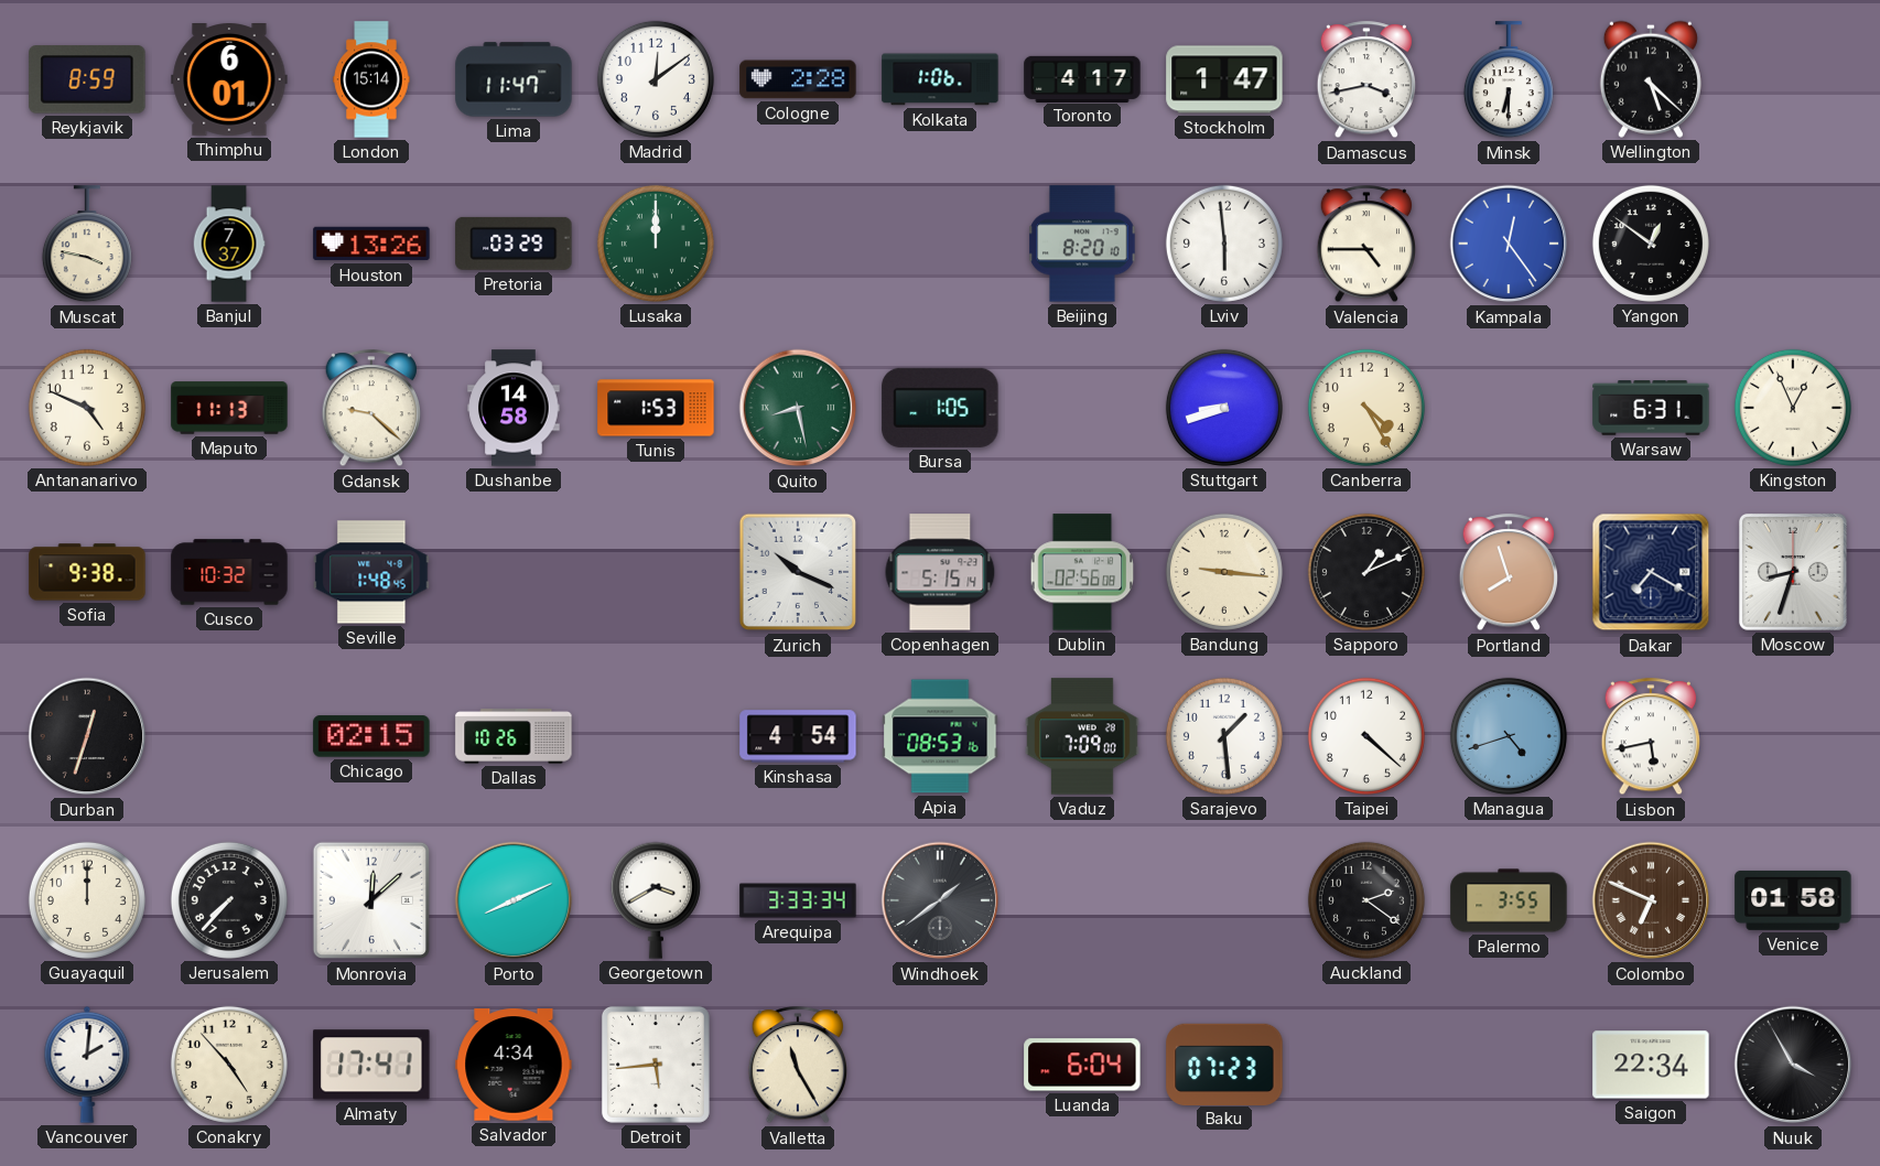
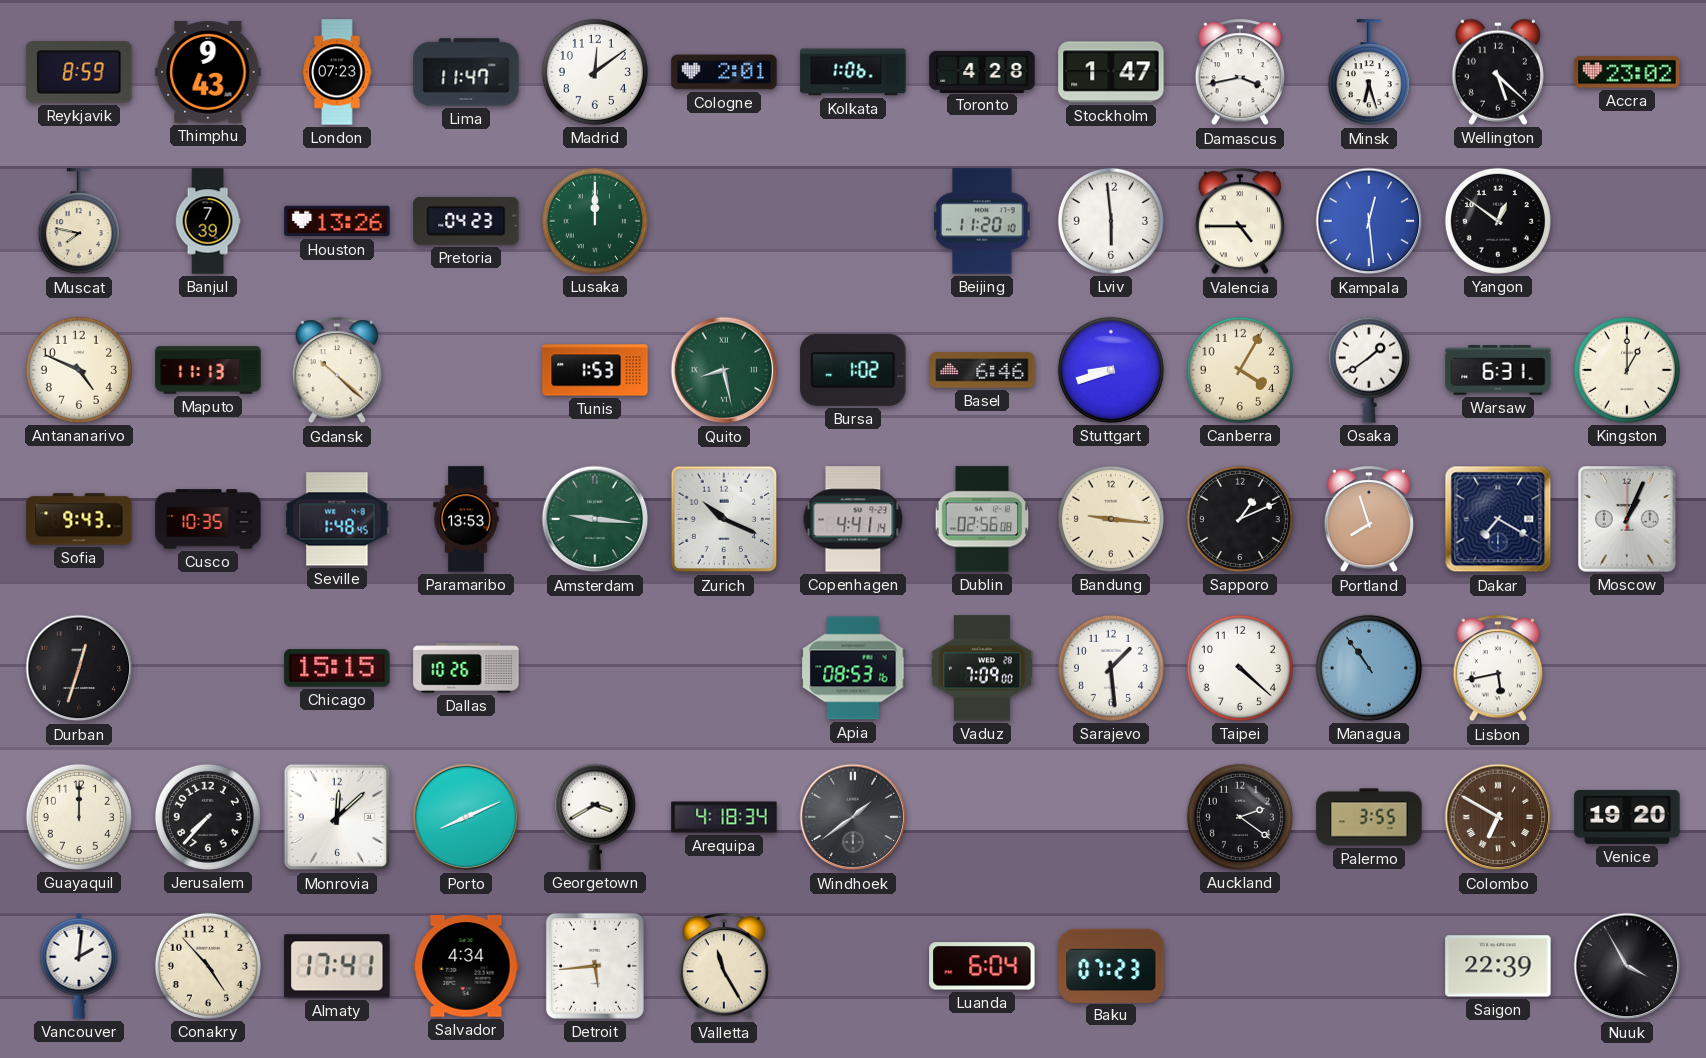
Thimphu: 6:01 -> 9:43
London: 15:14 -> 07:23
Cologne: 2:28 -> 2:01
Toronto: 4:17 -> 4:28
Minsk: 6:30 -> 6:27
Accra: none -> 23:02
Muscat: 3:47 -> 7:47
Banjul: 7:37 -> 7:39
Pretoria: 03:29 -> 04:23
Beijing: 8:20 -> 11:20
Kampala: 12:24 -> 12:29
Gdansk: 9:22 -> 10:22
Dushanbe: 14:58 -> none
Bursa: 1:05 -> 1:02
Basel: none -> 6:46
Canberra: 4:25 -> 4:05
Osaka: none -> 1:39
Kingston: 12:56 -> 1:00
Sofia: 9:38 -> 9:43
Cusco: 10:32 -> 10:35
Paramaribo: none -> 13:53
Amsterdam: none -> 9:16
Copenhagen: 5:15 -> 4:41
Moscow: 8:33 -> 1:04
Chicago: 02:15 -> 15:15
Kinshasa: 4:54 -> none
Managua: 4:42 -> 10:54
Arequipa: 3:33 -> 4:18
Colombo: 6:49 -> 6:50
Venice: 01:58 -> 19:20
Saigon: 22:34 -> 22:39
